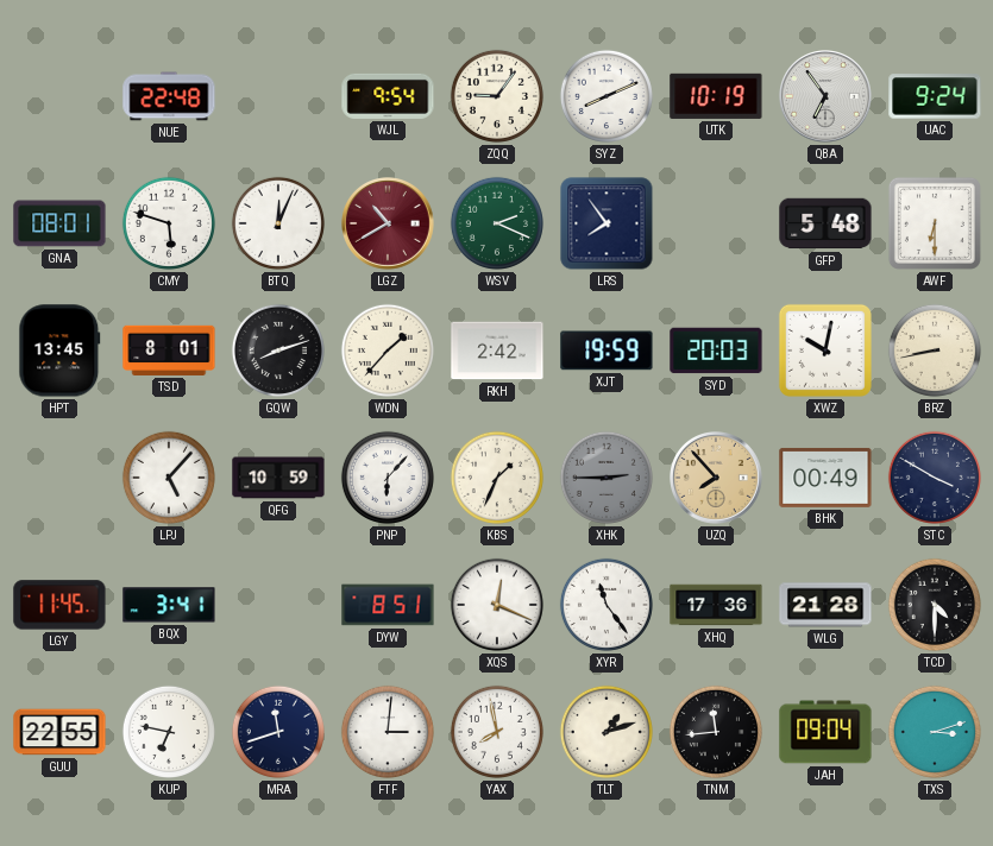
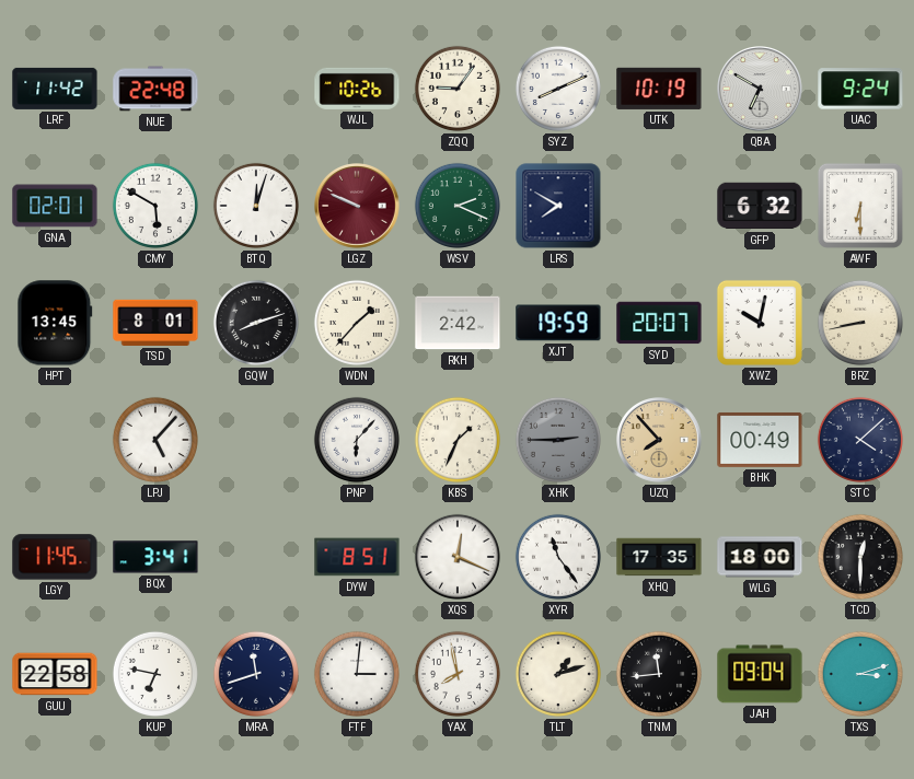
LRF: none -> 11:42
WJL: 9:54 -> 10:26
QBA: 6:54 -> 6:50
GNA: 08:01 -> 02:01
CMY: 5:48 -> 5:50
BTQ: 12:04 -> 12:03
LGZ: 10:40 -> 9:49
LRS: 7:54 -> 7:50
GFP: 5:48 -> 6:32
SYD: 20:03 -> 20:07
QFG: 10:59 -> none
STC: 3:50 -> 4:08
XHQ: 17:36 -> 17:35
WLG: 21:28 -> 18:00
TCD: 4:30 -> 12:30
GUU: 22:55 -> 22:58
